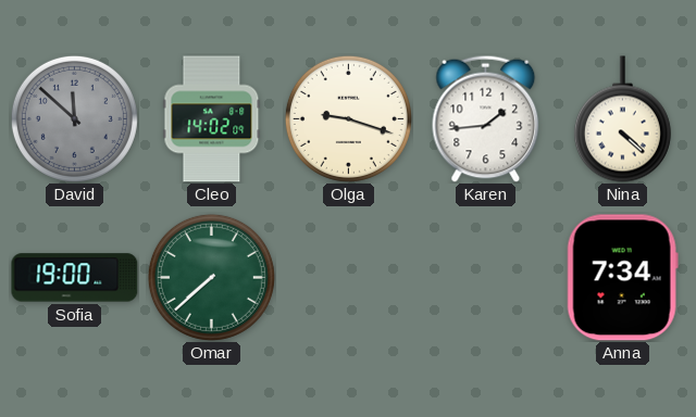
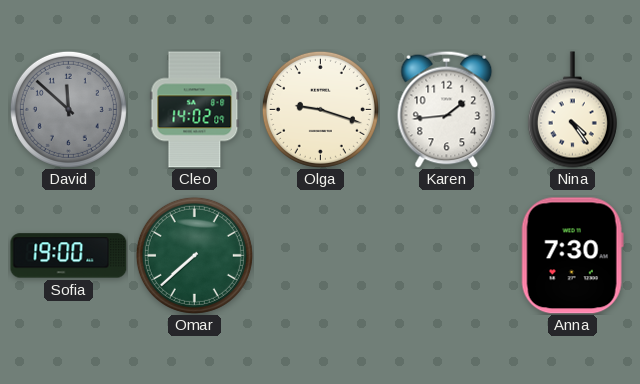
Nina: 4:22 -> 4:24
Anna: 7:34 -> 7:30
